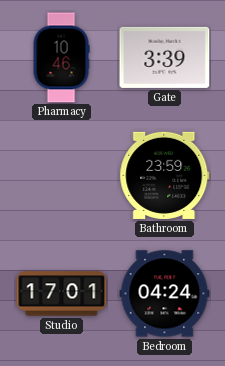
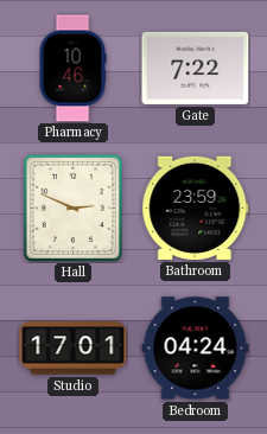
Gate: 3:39 -> 7:22
Hall: none -> 2:49
